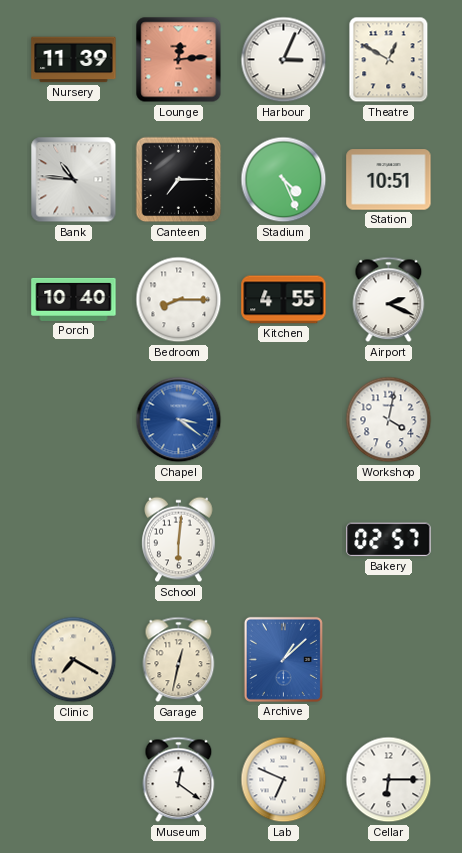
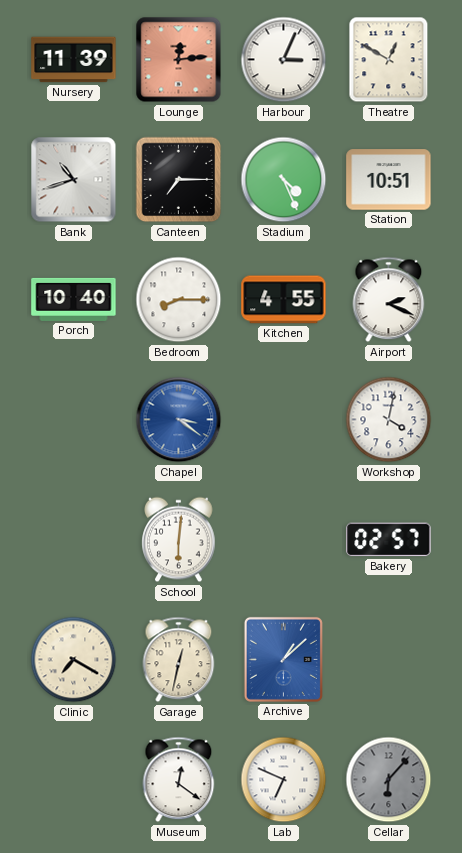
Bank: 10:46 -> 10:42
Cellar: 6:15 -> 6:07
Cellar dial: white -> grey
